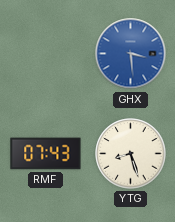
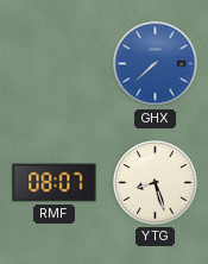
GHX: 3:29 -> 7:38
RMF: 07:43 -> 08:07
